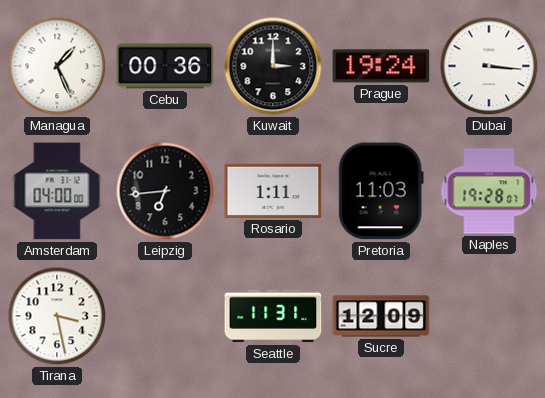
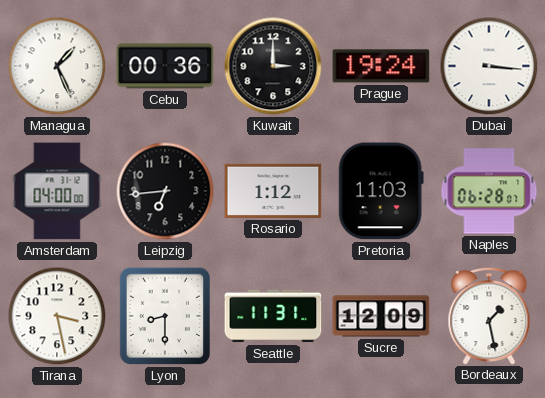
Rosario: 1:11 -> 1:12
Naples: 19:28 -> 06:28
Lyon: none -> 8:30
Bordeaux: none -> 1:28
